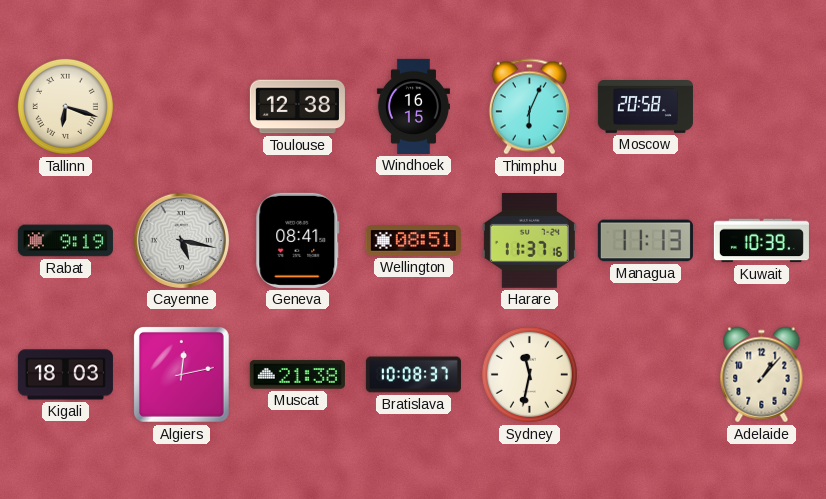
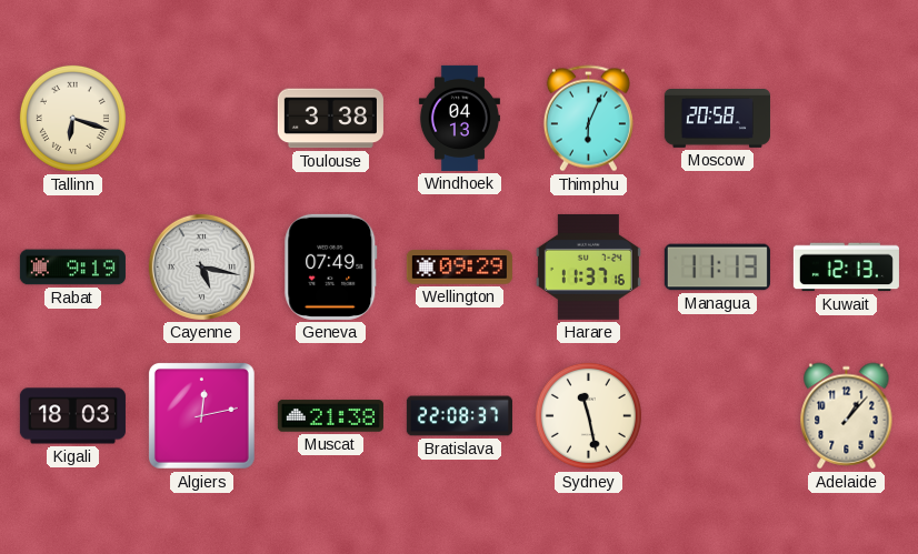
Toulouse: 12:38 -> 3:38
Windhoek: 16:15 -> 04:13
Geneva: 08:41 -> 07:49
Wellington: 08:51 -> 09:29
Kuwait: 10:39 -> 12:13
Bratislava: 10:08 -> 22:08
Sydney: 11:32 -> 11:28
